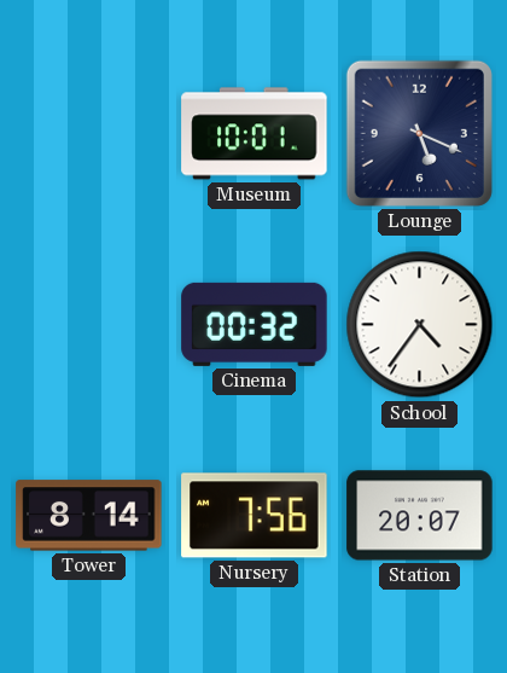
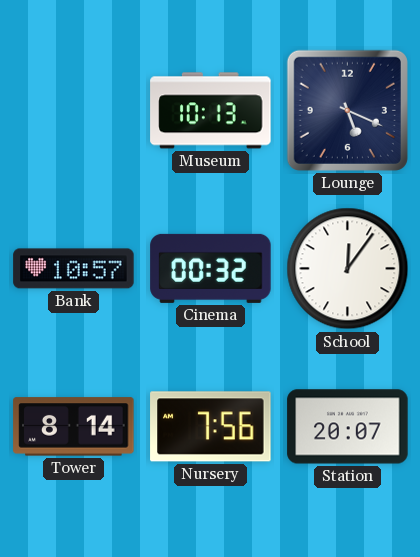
Museum: 10:01 -> 10:13
Bank: none -> 10:57
School: 4:36 -> 12:06
